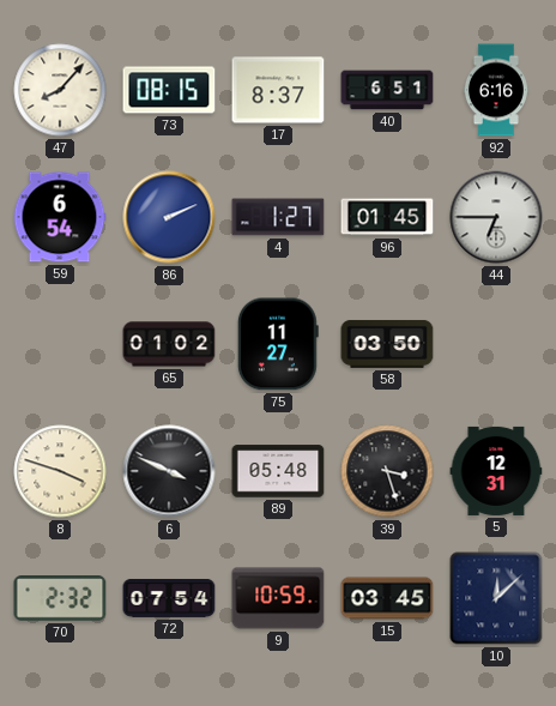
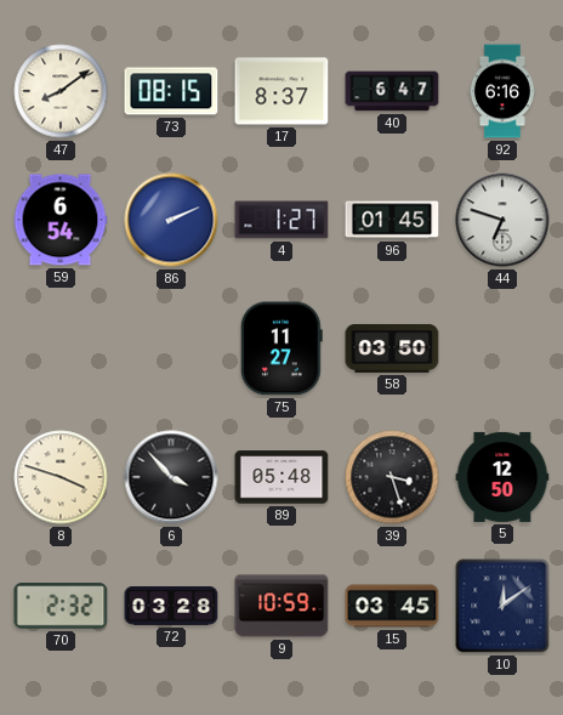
47: 8:07 -> 8:09
40: 6:51 -> 6:47
44: 6:45 -> 6:48
65: 01:02 -> none
6: 3:49 -> 3:53
5: 12:31 -> 12:50
72: 07:54 -> 03:28
10: 12:08 -> 12:09
